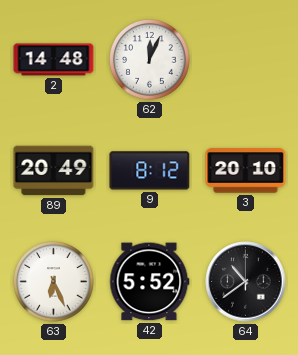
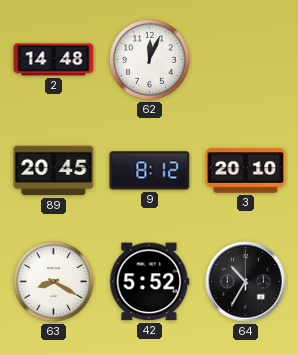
89: 20:49 -> 20:45
63: 6:26 -> 8:20
64: 10:39 -> 10:35
